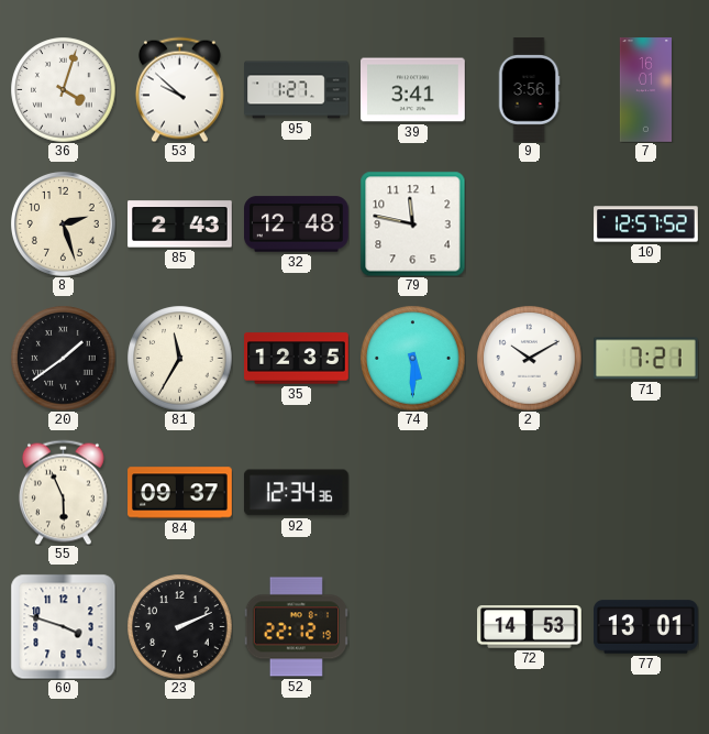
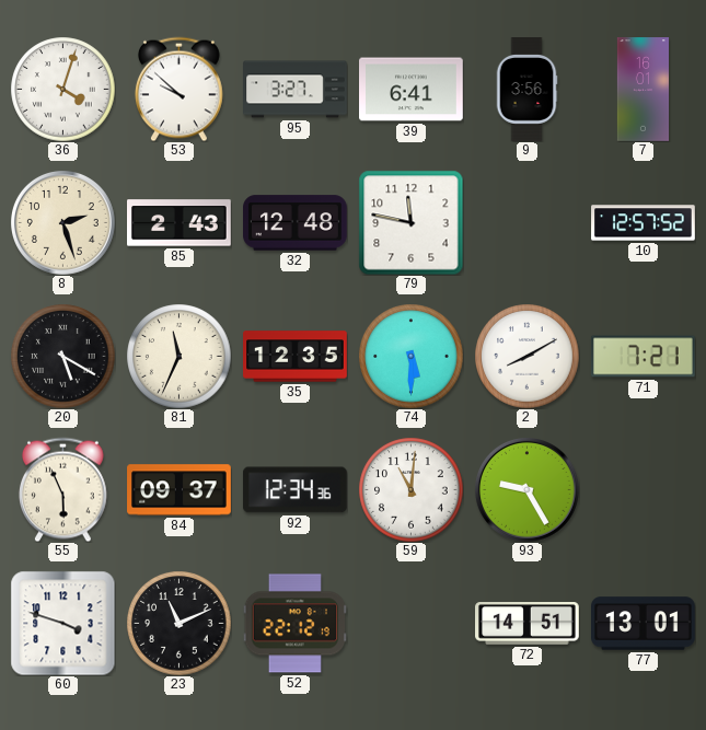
95: 1:27 -> 3:27
39: 3:41 -> 6:41
20: 1:39 -> 5:20
81: 11:35 -> 11:34
2: 10:10 -> 8:10
59: none -> 11:01
93: none -> 9:25
23: 2:11 -> 11:11
72: 14:53 -> 14:51
